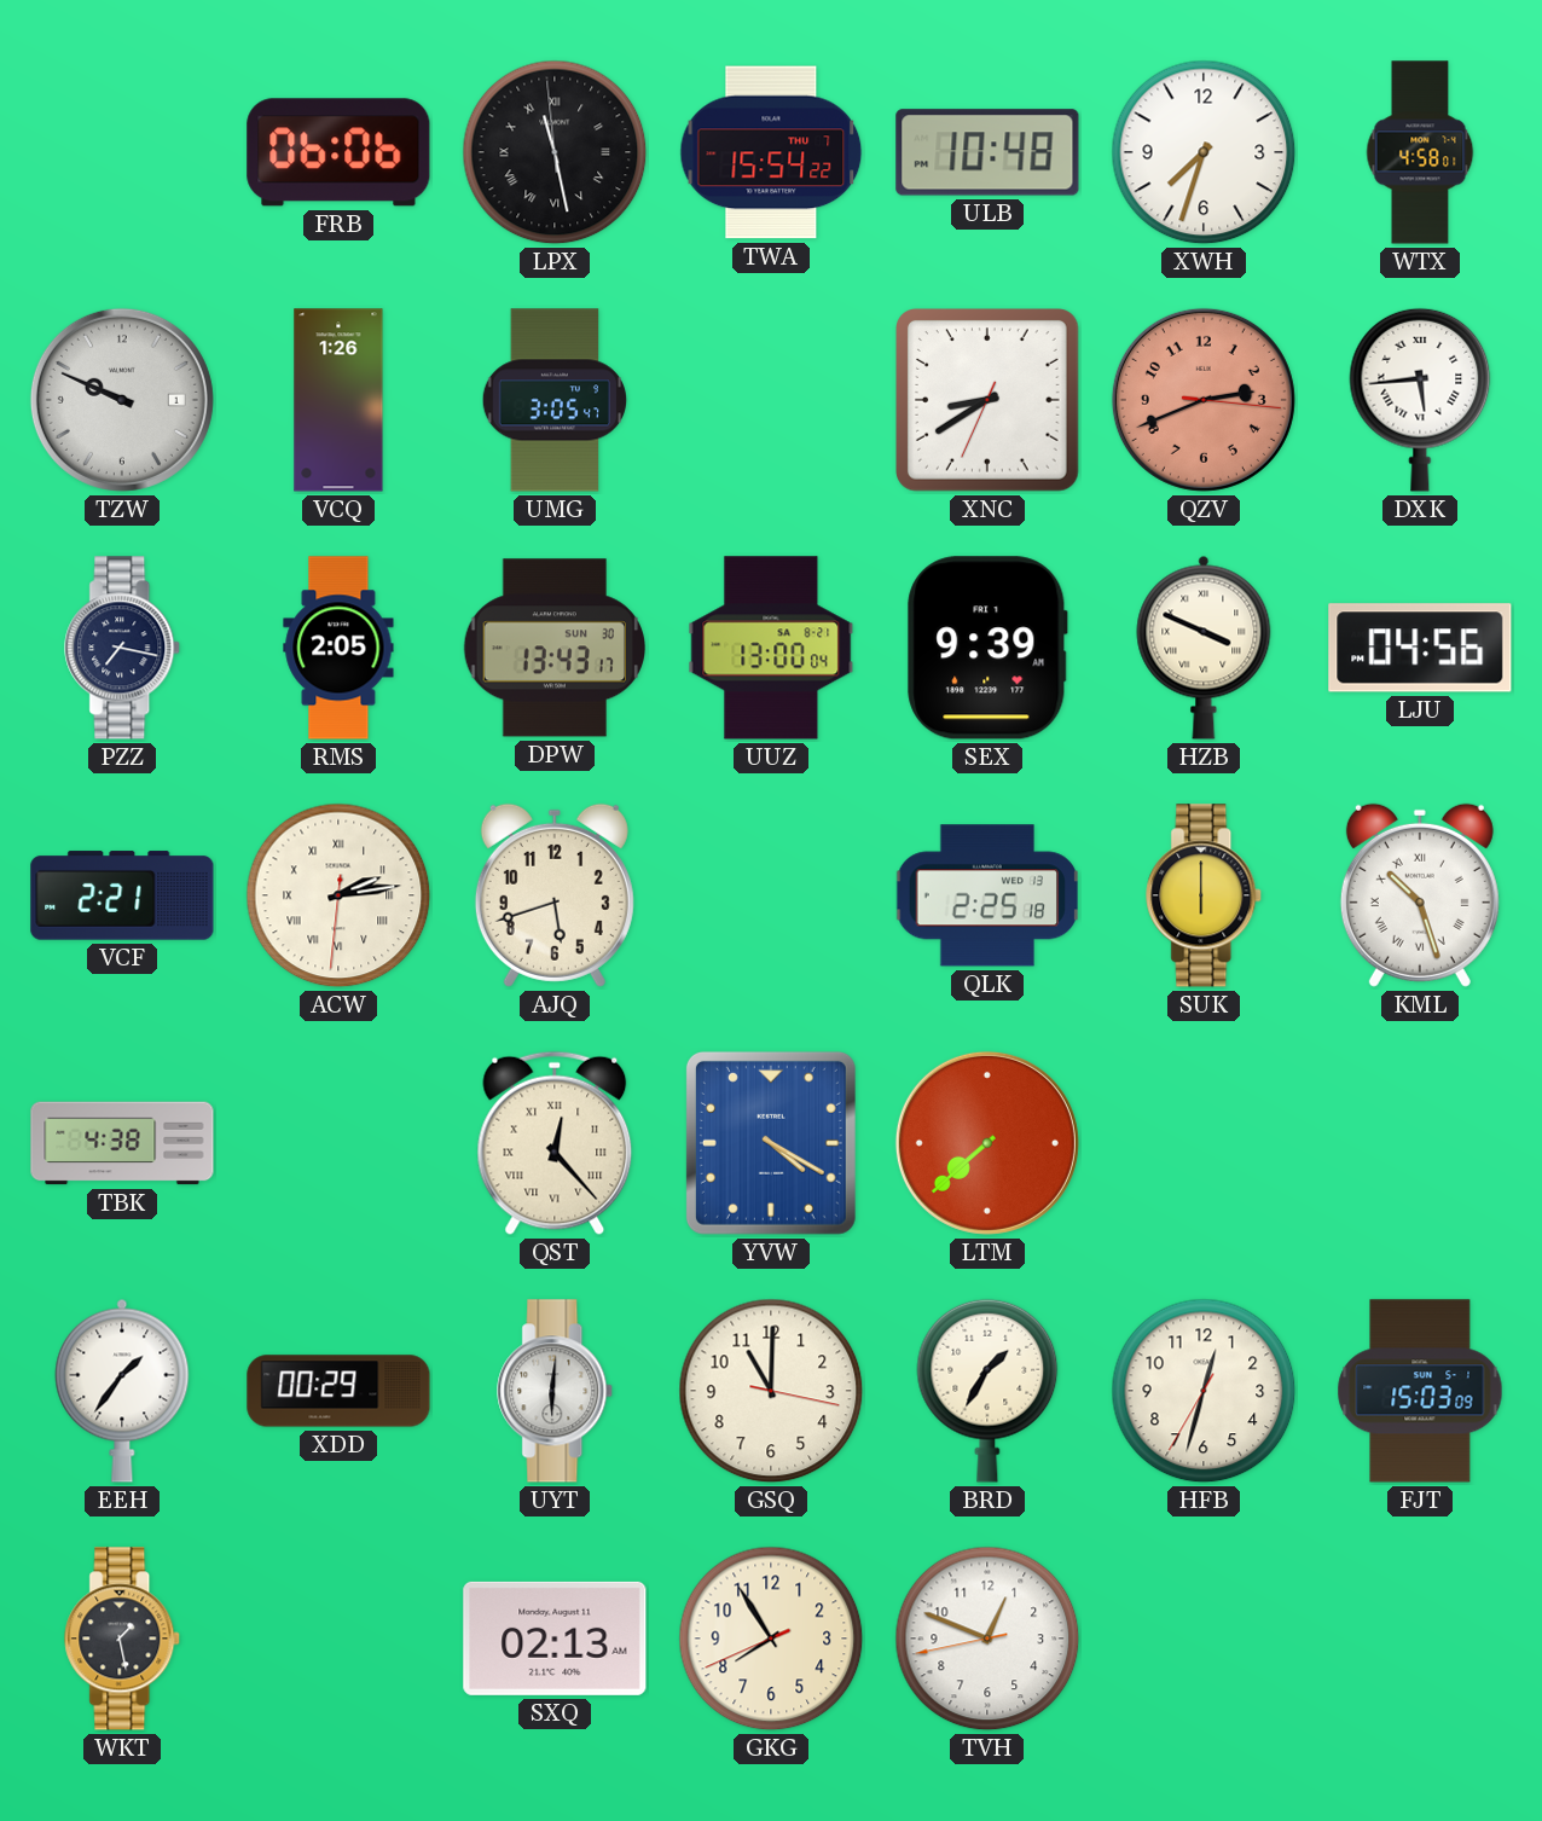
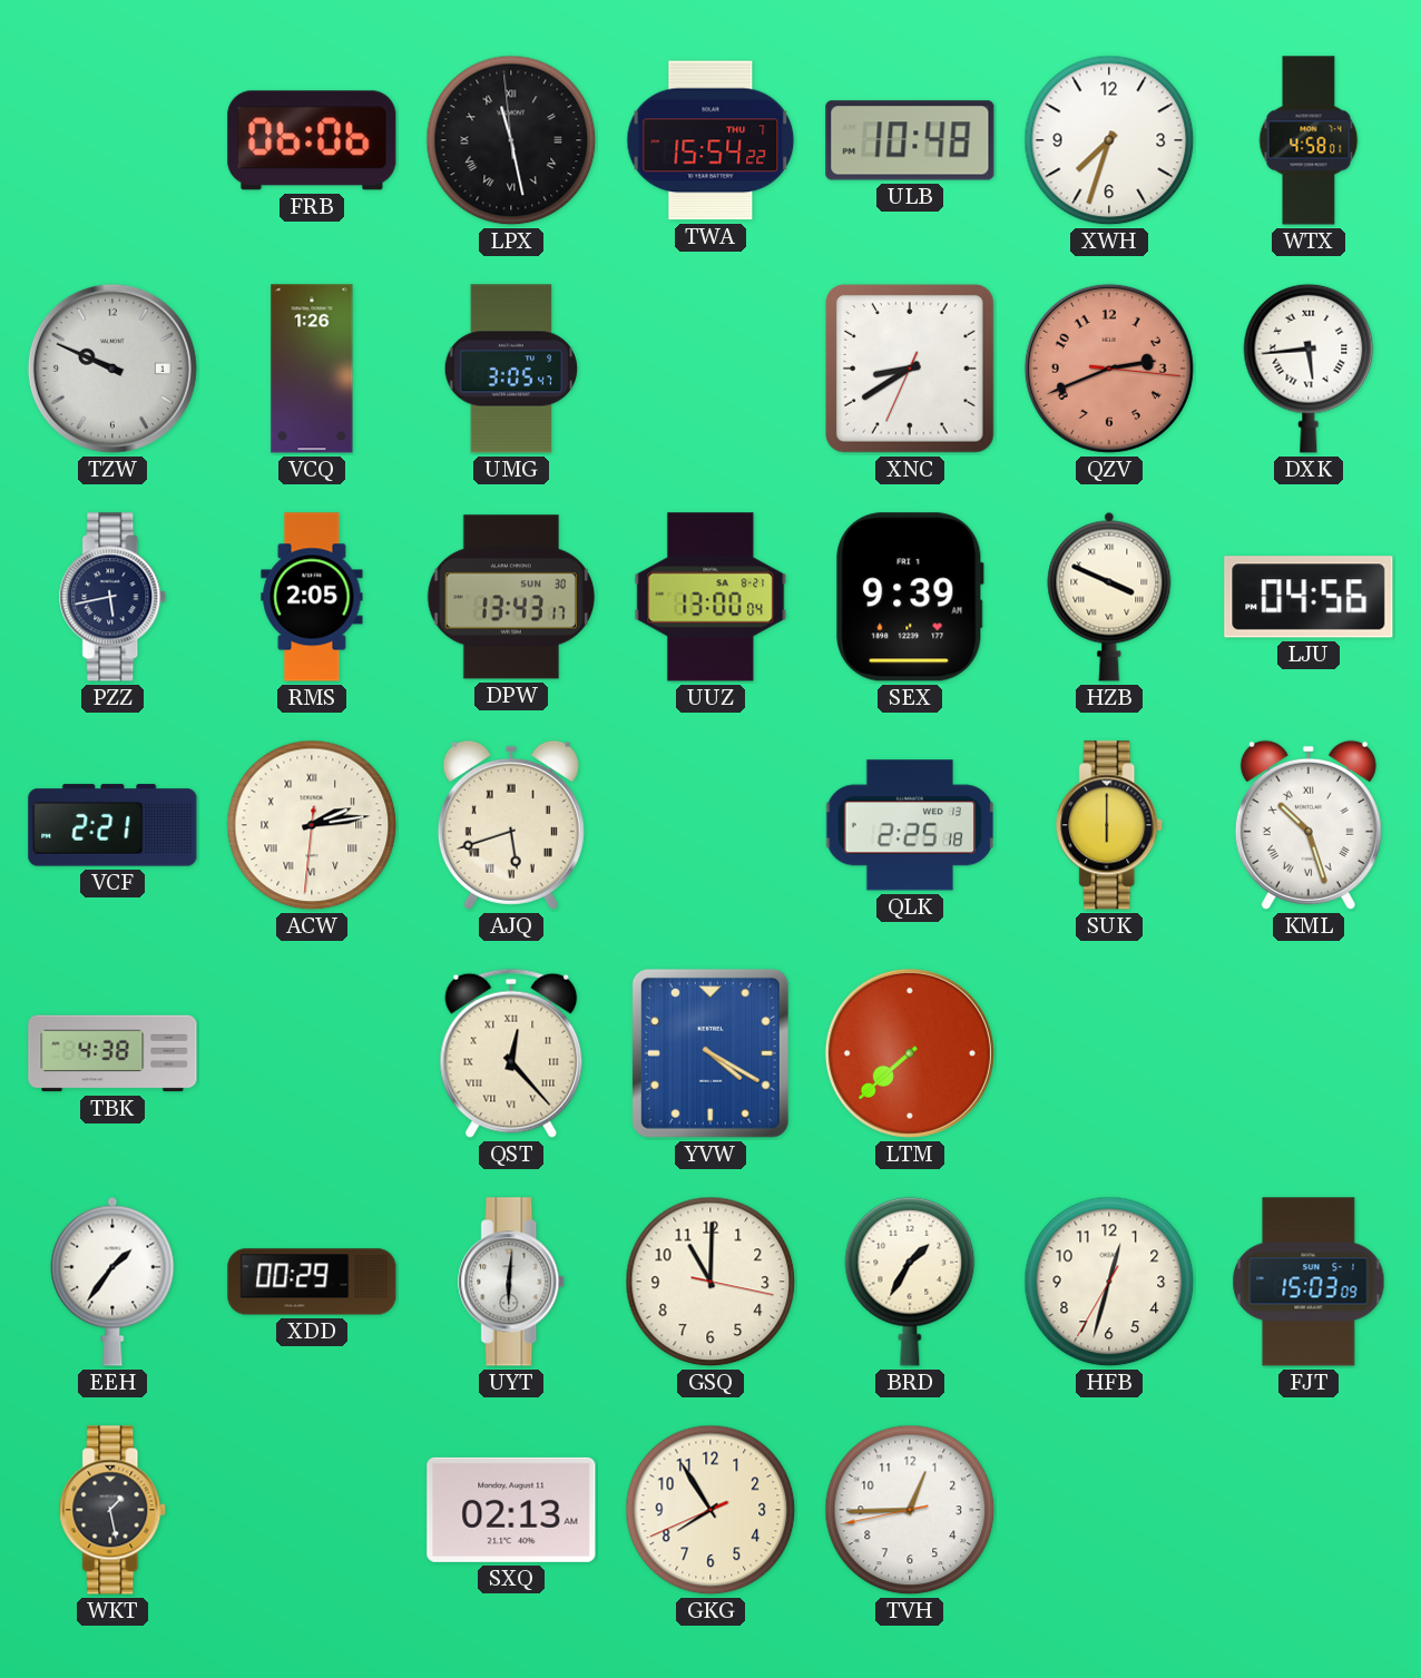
PZZ: 7:17 -> 5:43
AJQ numerals: Arabic -> Roman
TVH: 12:48 -> 12:44
